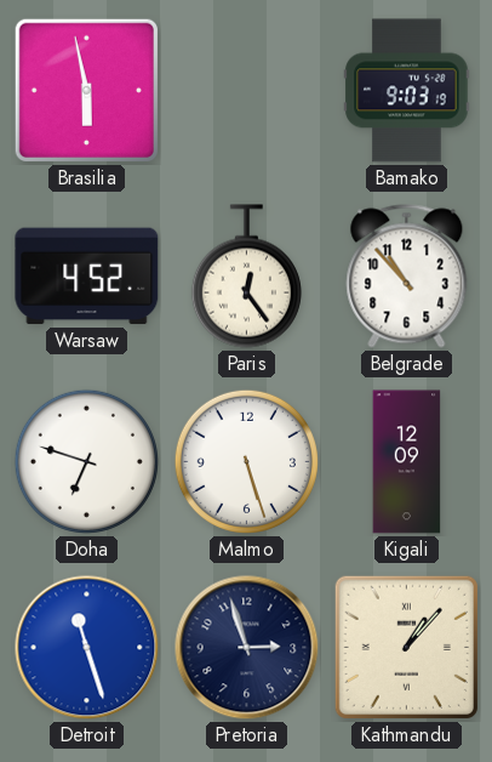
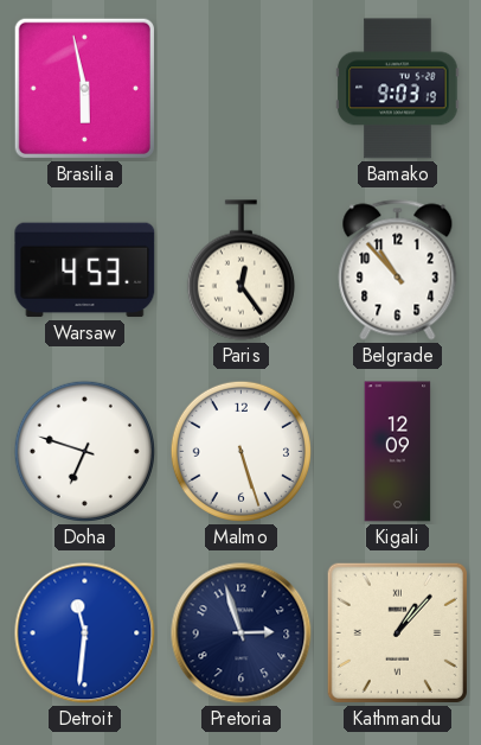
Warsaw: 4:52 -> 4:53
Detroit: 11:27 -> 11:31
